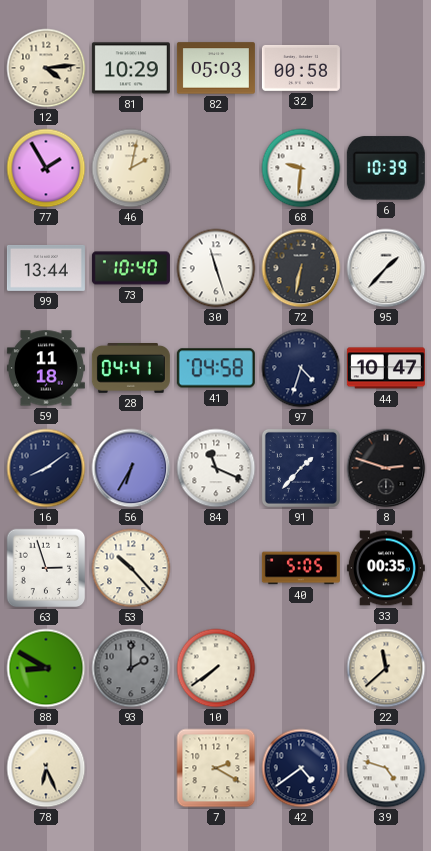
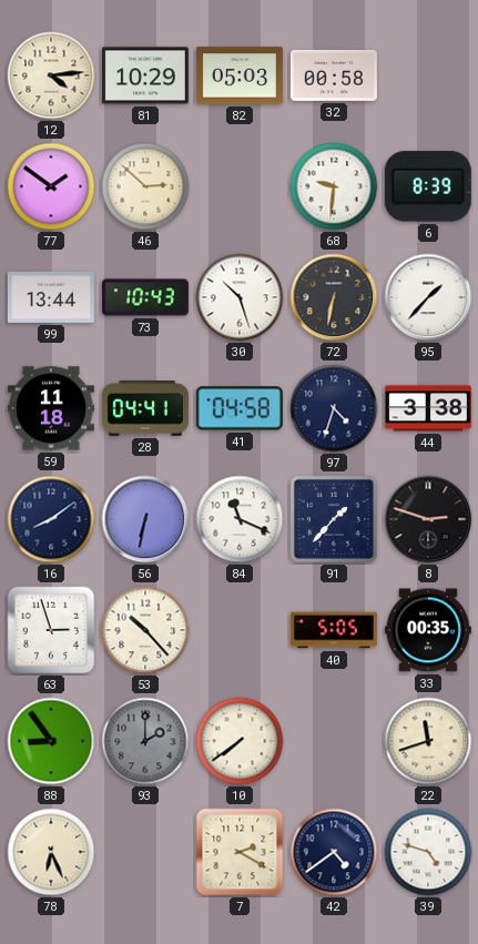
77: 1:55 -> 1:51
46: 2:02 -> 2:52
6: 10:39 -> 8:39
73: 10:40 -> 10:43
30: 11:27 -> 10:27
44: 10:47 -> 3:38
56: 6:35 -> 6:32
88: 8:50 -> 8:54
22: 11:38 -> 11:42
